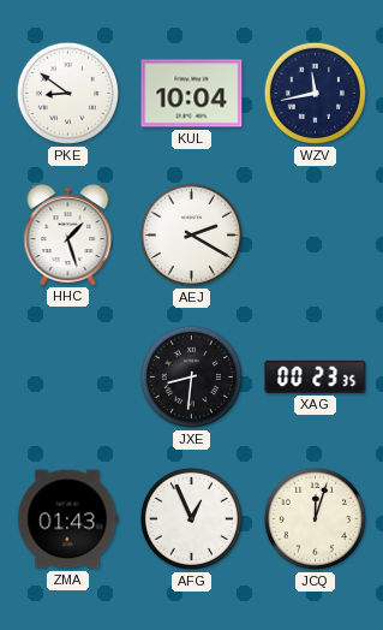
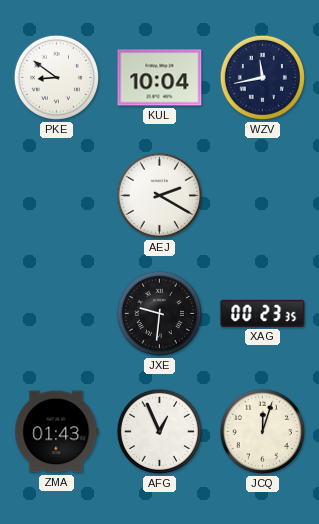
HHC: 1:27 -> none
JXE: 8:31 -> 9:31
